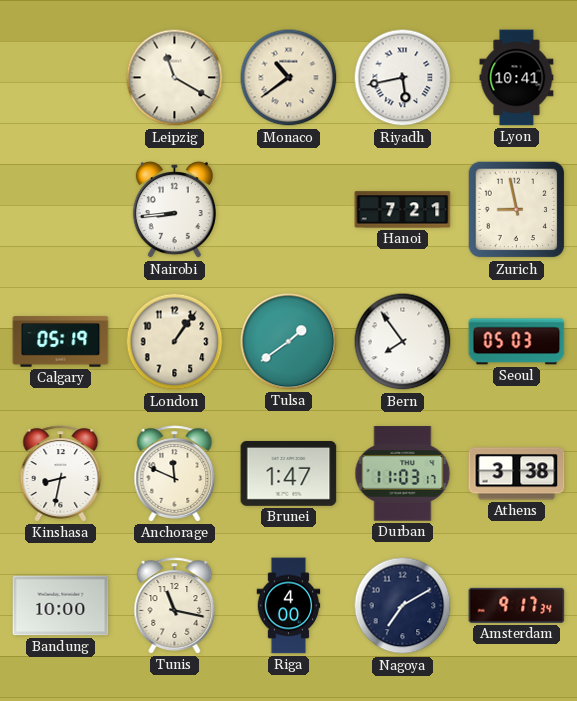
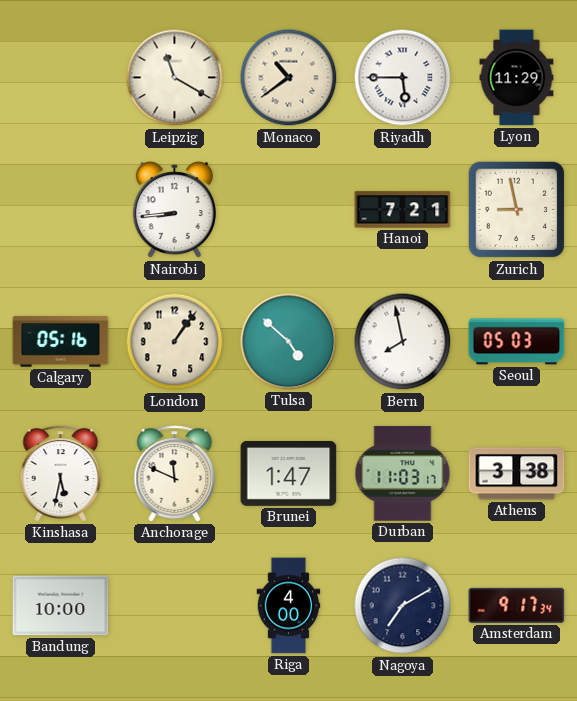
Riyadh: 5:43 -> 5:45
Lyon: 10:41 -> 11:29
Calgary: 05:19 -> 05:16
Tulsa: 1:39 -> 4:52
Bern: 7:54 -> 7:58
Kinshasa: 8:32 -> 5:32
Tunis: 11:17 -> none
